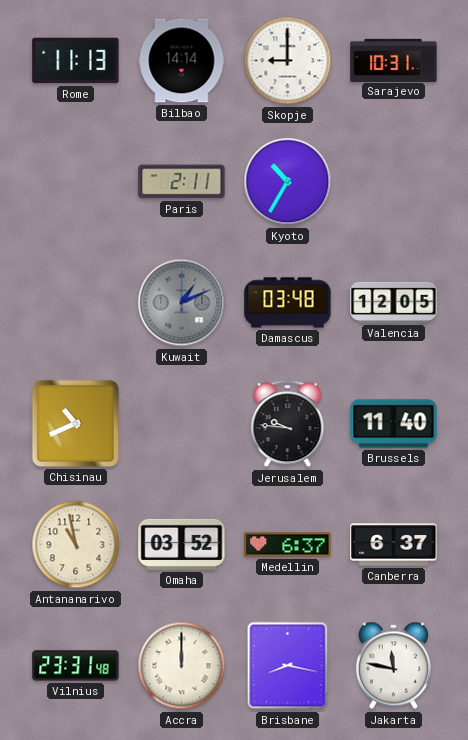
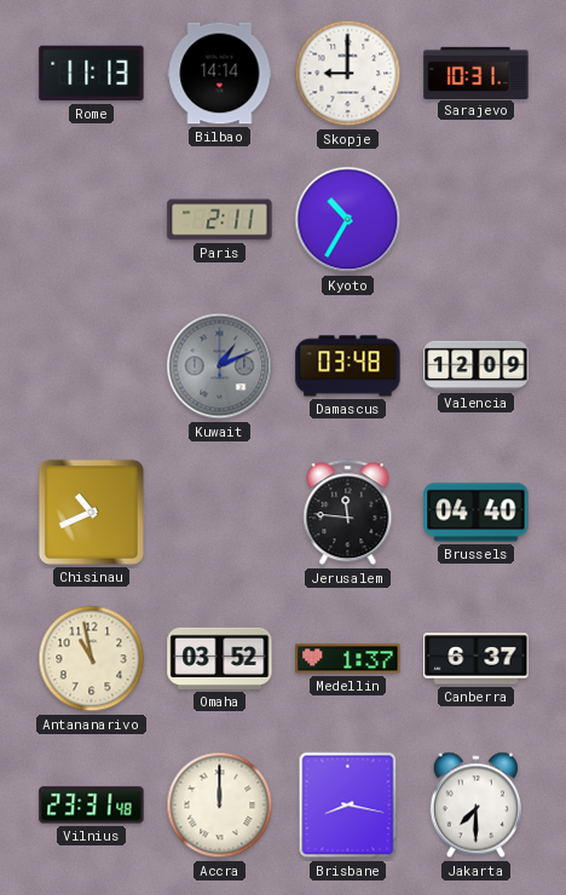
Valencia: 12:05 -> 12:09
Jerusalem: 9:46 -> 11:46
Brussels: 11:40 -> 04:40
Medellin: 6:37 -> 1:37
Jakarta: 11:47 -> 7:30
